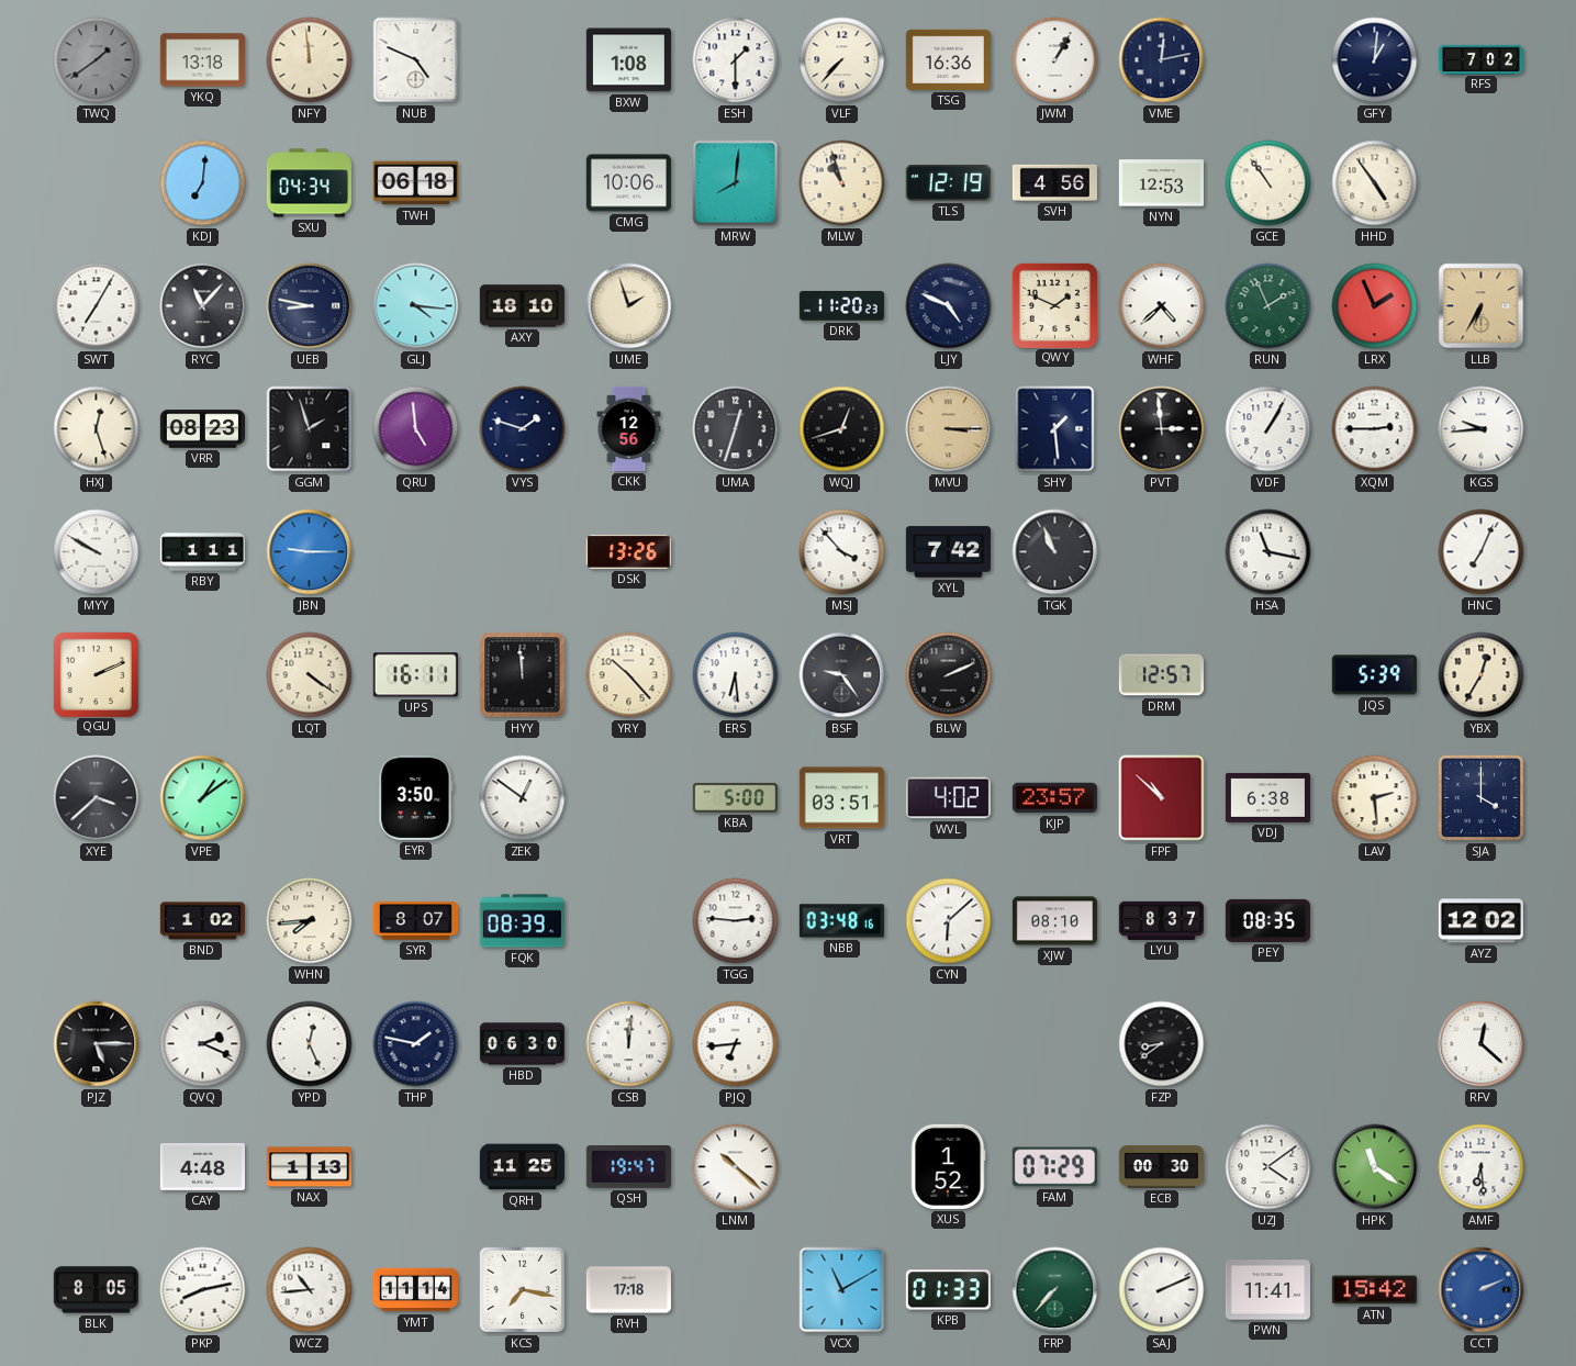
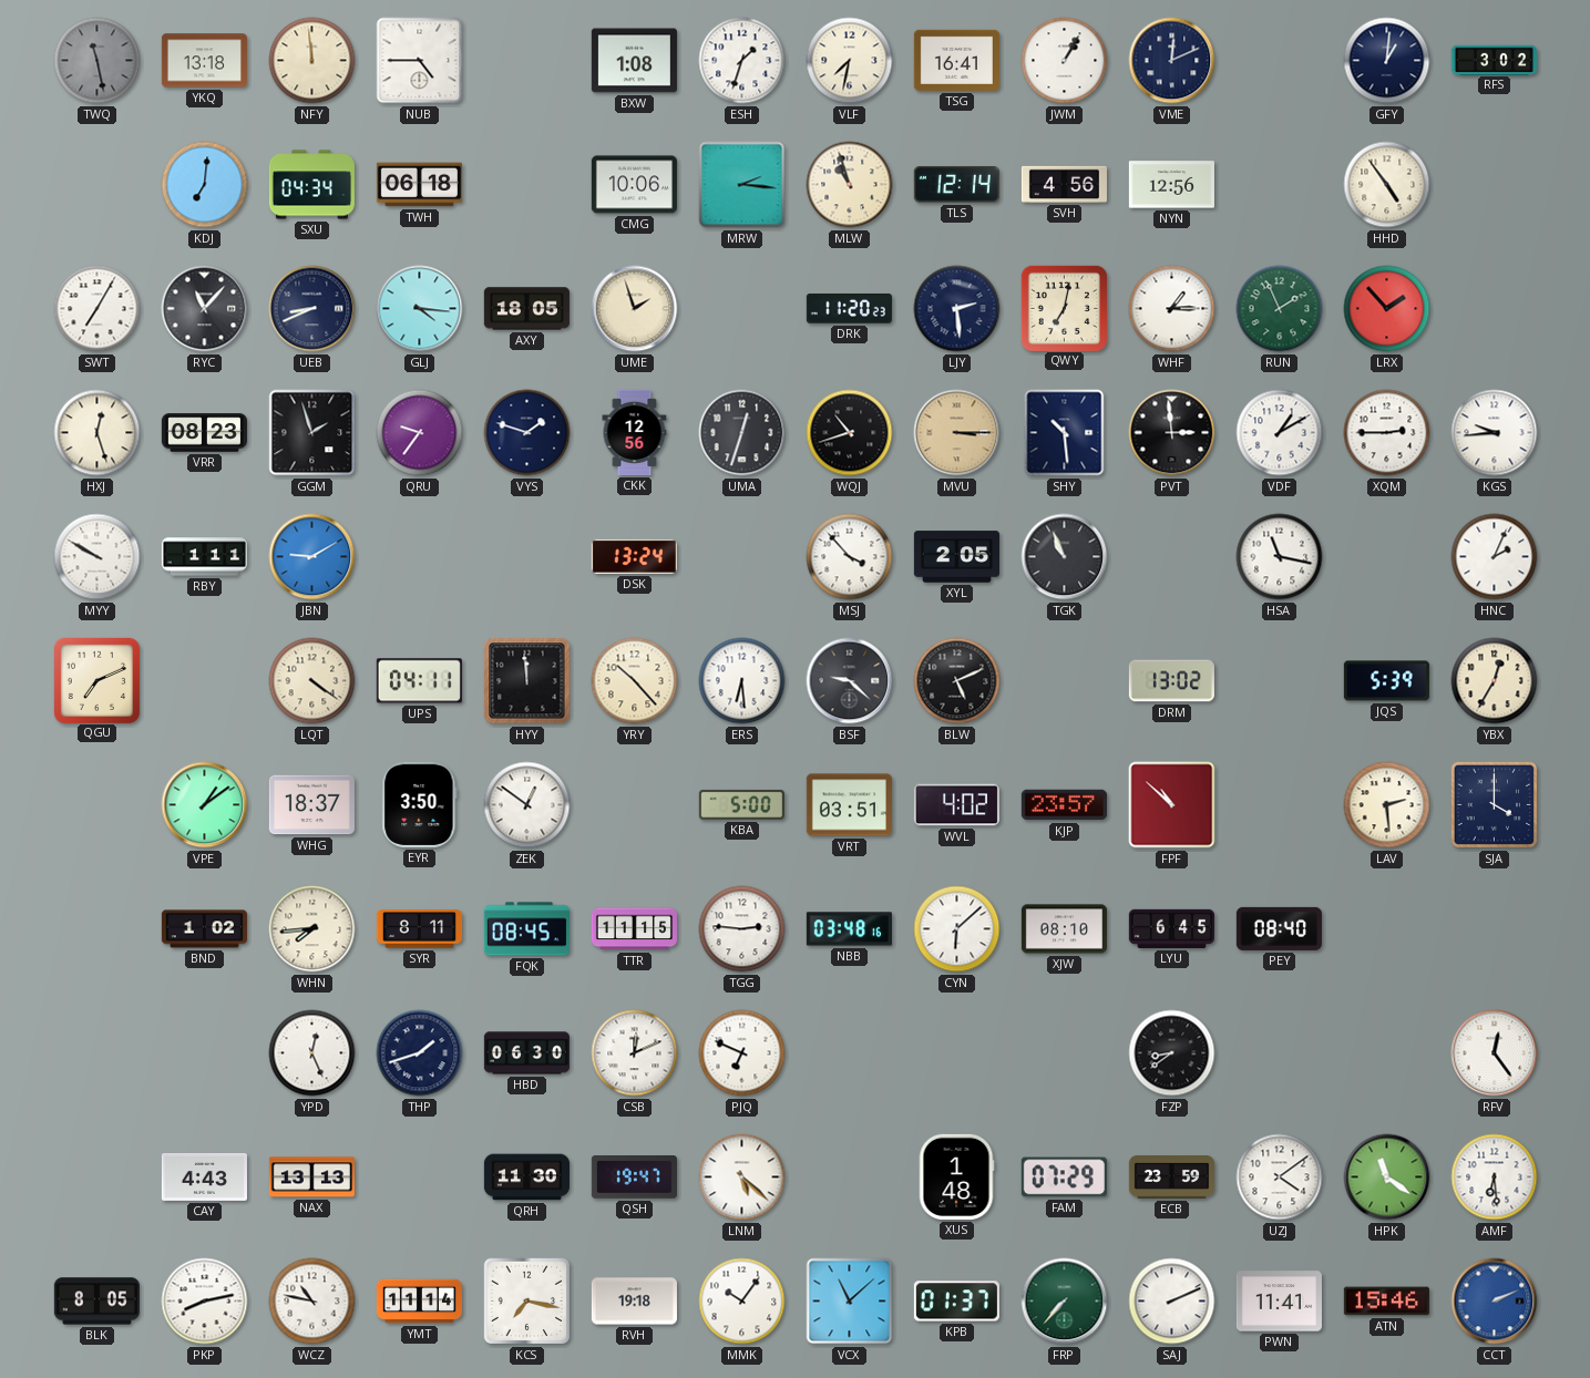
TWQ: 1:39 -> 11:28
NUB: 4:49 -> 4:45
ESH: 1:30 -> 1:33
VLF: 7:37 -> 7:32
TSG: 16:36 -> 16:41
VME: 12:13 -> 12:11
RFS: 7:02 -> 3:02
MRW: 8:01 -> 2:16
TLS: 12:19 -> 12:14
NYN: 12:53 -> 12:56
GCE: 10:54 -> none
UEB: 8:47 -> 8:41
AXY: 18:10 -> 18:05
LJY: 4:49 -> 2:29
QWY: 1:49 -> 7:02
WHF: 4:38 -> 1:15
LRX: 1:56 -> 1:53
LLB: 6:35 -> none
QRU: 4:59 -> 9:36
WQJ: 12:42 -> 10:42
SHY: 1:29 -> 10:29
VDF: 1:05 -> 1:10
JBN: 9:15 -> 9:10
DSK: 13:26 -> 13:24
XYL: 7:42 -> 2:05
HNC: 7:04 -> 2:04
QGU: 2:11 -> 7:11
UPS: 16:11 -> 04:11
BSF: 9:24 -> 9:22
BLW: 2:11 -> 5:11
DRM: 12:57 -> 13:02
XYE: 3:38 -> none
WHG: none -> 18:37
VDJ: 6:38 -> none
SYR: 8:07 -> 8:11
FQK: 08:39 -> 08:45
TTR: none -> 11:15
LYU: 8:37 -> 6:45
PEY: 08:35 -> 08:40
AYZ: 12:02 -> none
PJZ: 5:15 -> none
QVQ: 2:19 -> none
THP: 1:47 -> 1:42
CSB: 12:01 -> 12:11
PJQ: 6:44 -> 6:49
RFV: 12:22 -> 12:24
CAY: 4:48 -> 4:43
NAX: 1:13 -> 13:13
QRH: 11:25 -> 11:30
LNM: 10:22 -> 5:22
XUS: 1:52 -> 1:48
ECB: 00:30 -> 23:59
WCZ: 10:44 -> 10:47
RVH: 17:18 -> 19:18
MMK: none -> 10:06
VCX: 11:10 -> 11:08
KPB: 01:33 -> 01:37
ATN: 15:42 -> 15:46
